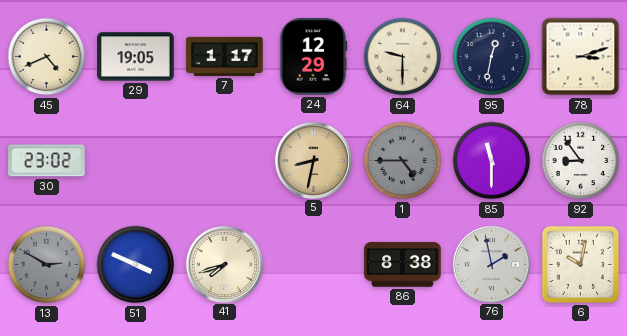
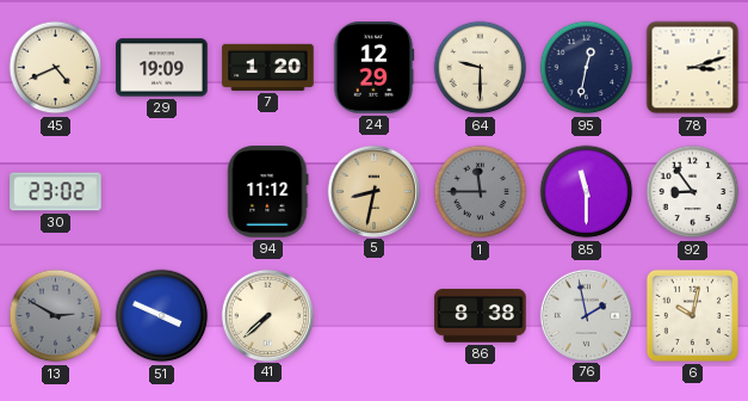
29: 19:05 -> 19:09
7: 1:17 -> 1:20
94: none -> 11:12
1: 4:45 -> 11:45
41: 7:42 -> 7:38
